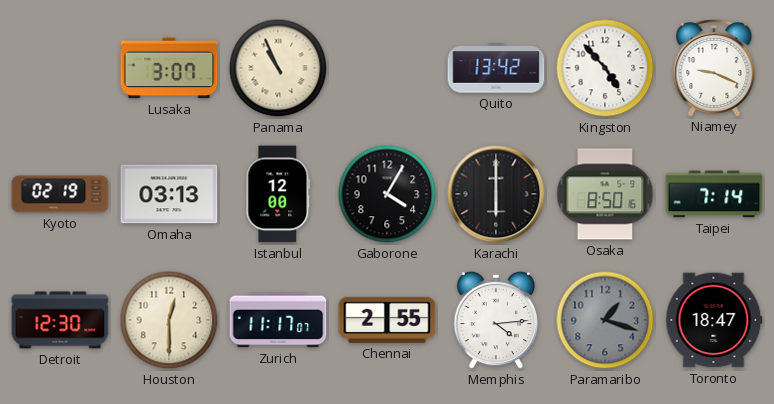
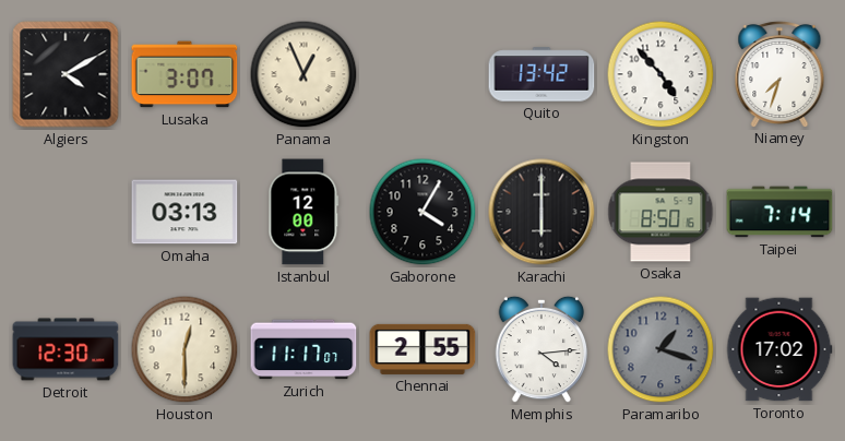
Algiers: none -> 4:10
Panama: 10:56 -> 12:56
Niamey: 9:19 -> 7:33
Kyoto: 02:19 -> none
Toronto: 18:47 -> 17:02
